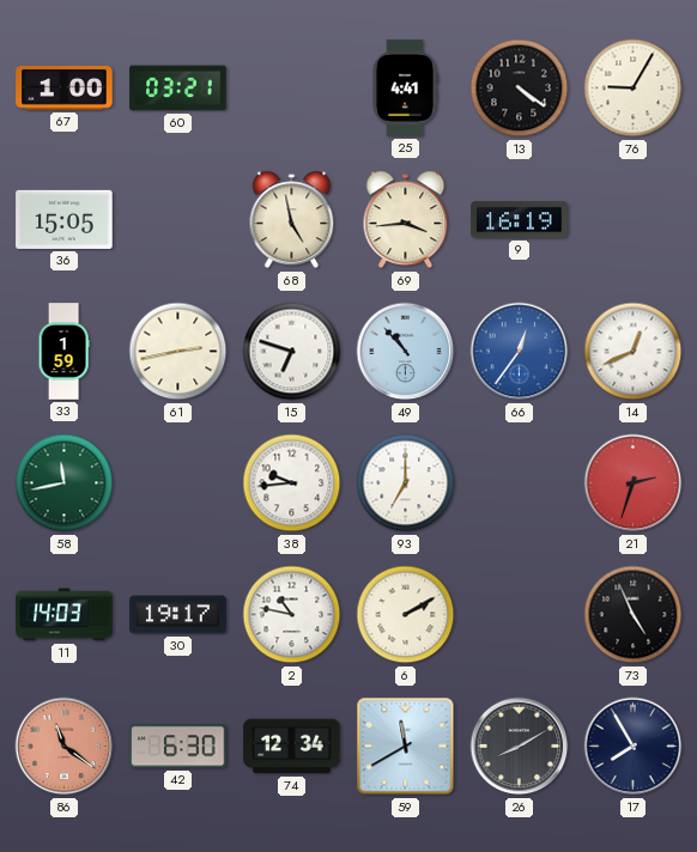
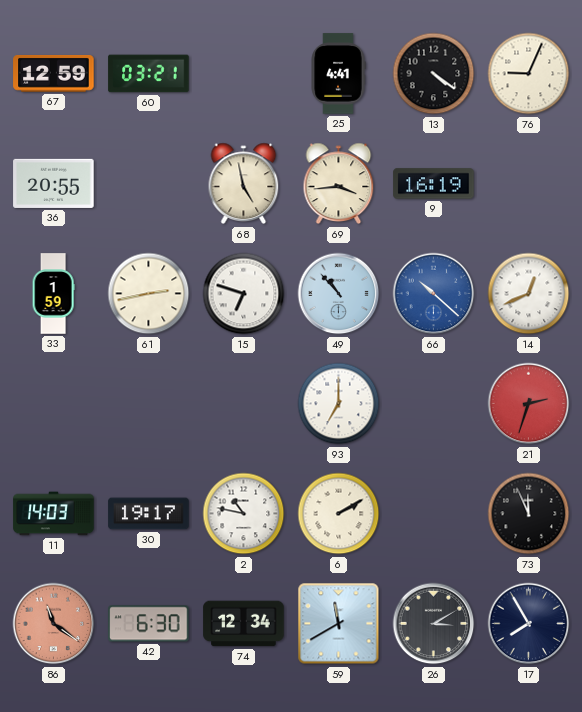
67: 1:00 -> 12:59
76: 9:05 -> 9:04
36: 15:05 -> 20:55
66: 12:36 -> 10:22
58: 11:43 -> none
38: 9:44 -> none
73: 4:56 -> 11:56
26: 8:10 -> 3:10
